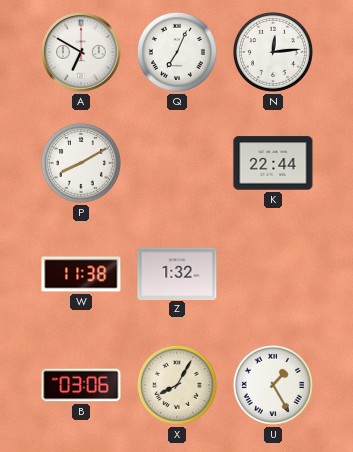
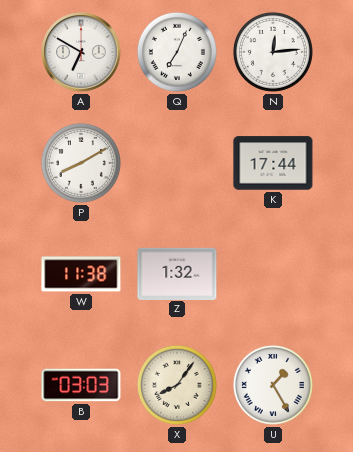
K: 22:44 -> 17:44
B: 03:06 -> 03:03
X: 8:05 -> 8:06
